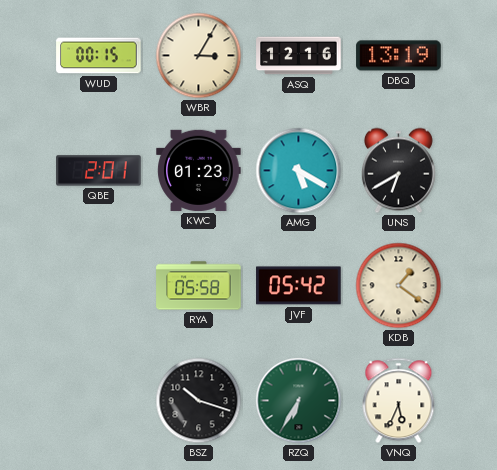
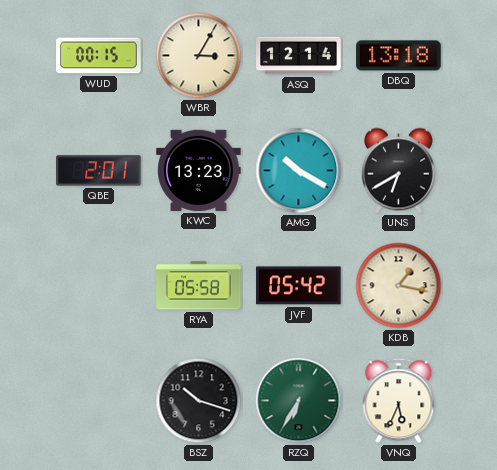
ASQ: 12:16 -> 12:14
DBQ: 13:19 -> 13:18
KWC: 01:23 -> 13:23
AMG: 5:20 -> 10:20
KDB: 1:21 -> 1:17
